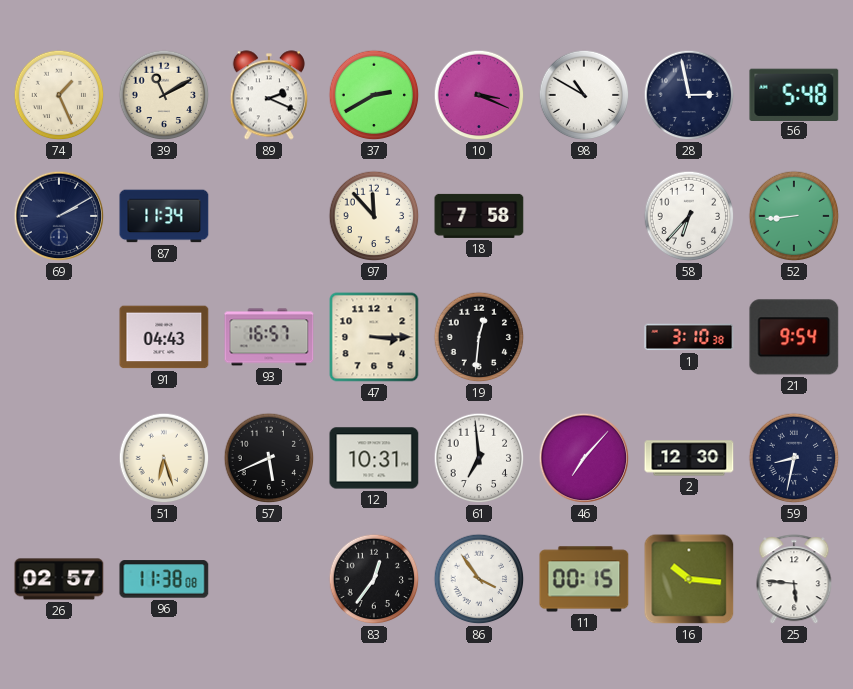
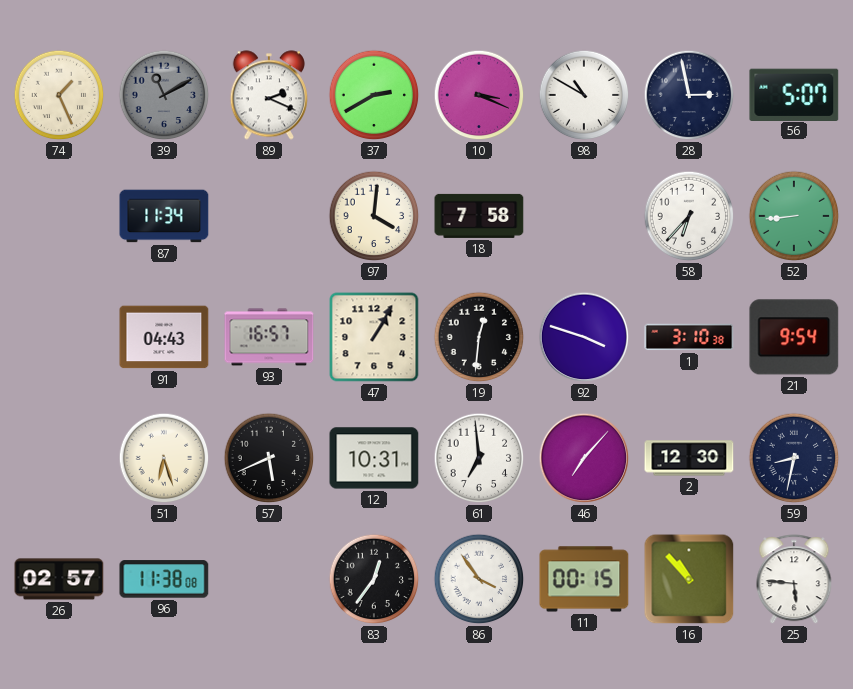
39 dial: cream -> grey
56: 5:48 -> 5:07
69: 2:10 -> none
97: 11:53 -> 4:01
47: 3:15 -> 1:05
92: none -> 3:48
16: 10:16 -> 10:53
